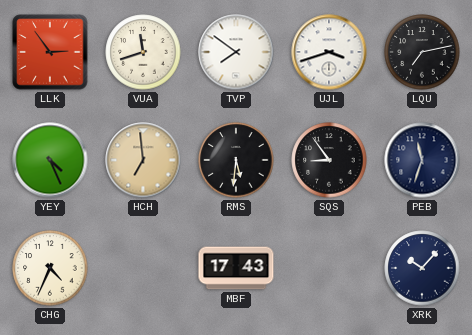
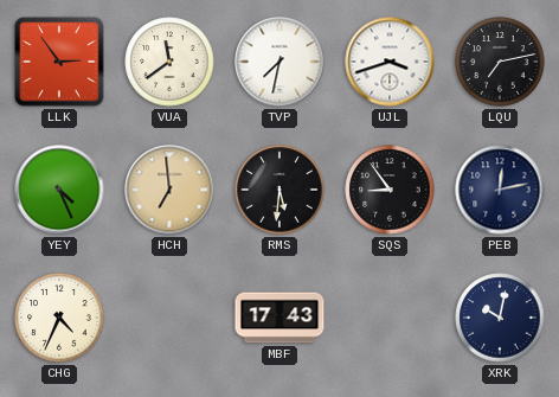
VUA: 11:42 -> 11:39
TVP: 7:51 -> 7:32
PEB: 11:33 -> 12:13
XRK: 10:07 -> 10:02
